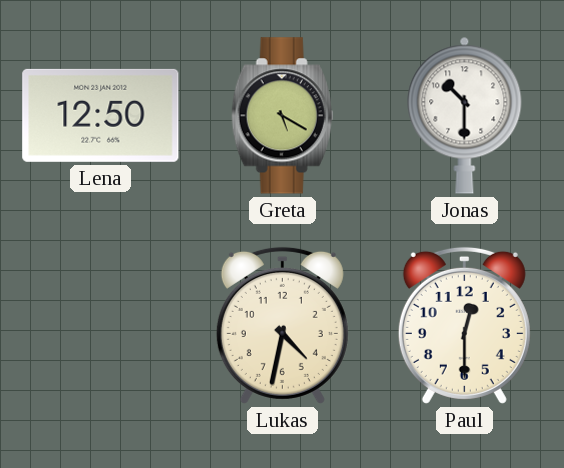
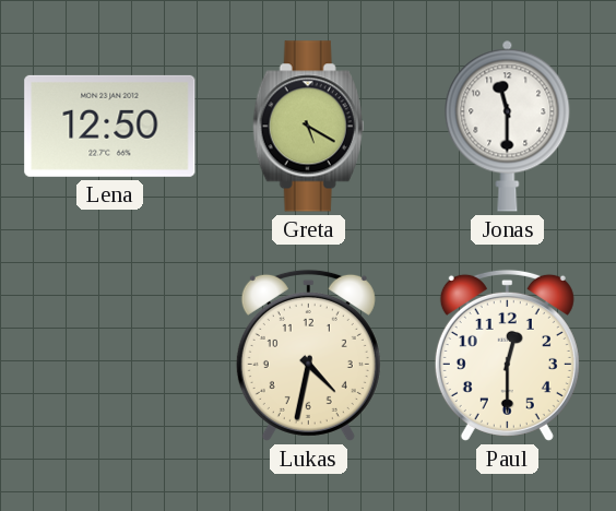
Jonas: 10:30 -> 11:30
